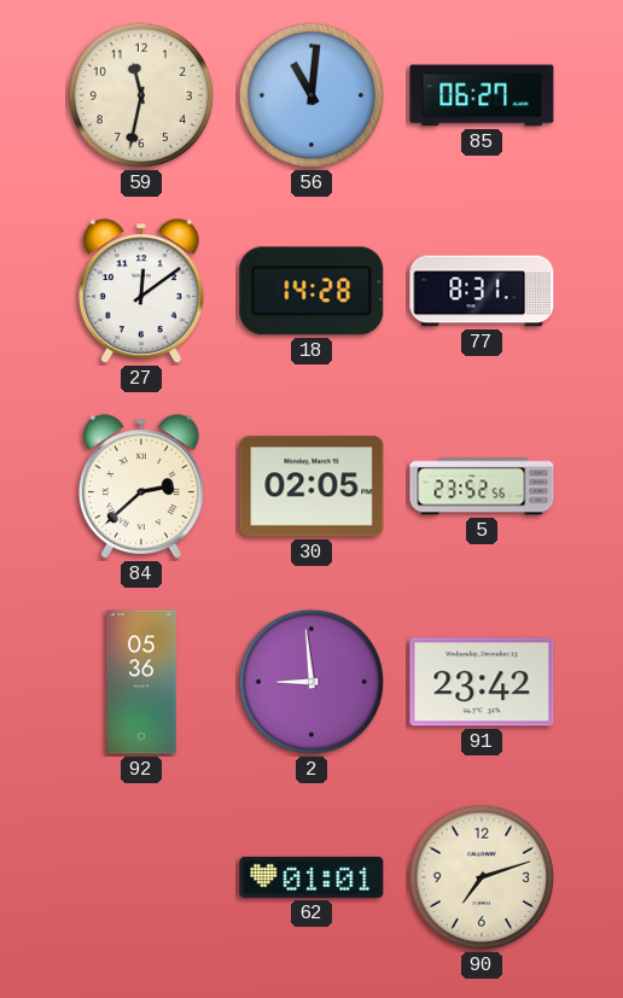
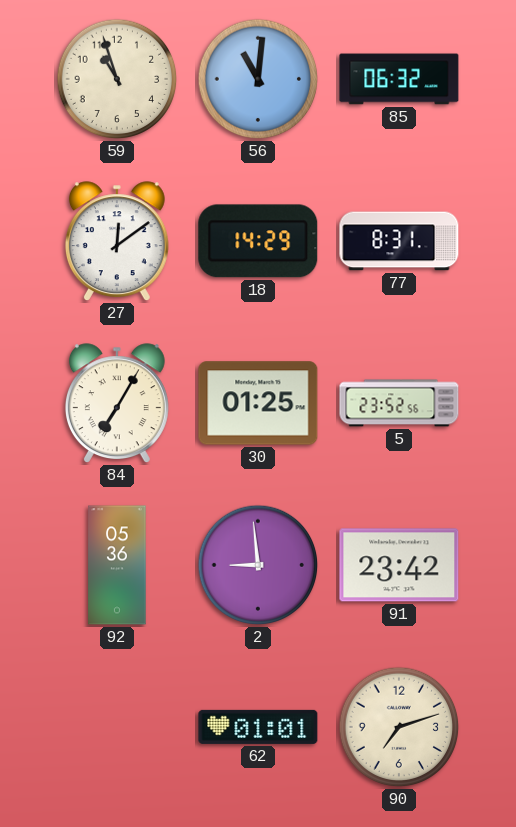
59: 11:32 -> 10:57
85: 06:27 -> 06:32
18: 14:28 -> 14:29
84: 2:38 -> 7:05
30: 02:05 -> 01:25
